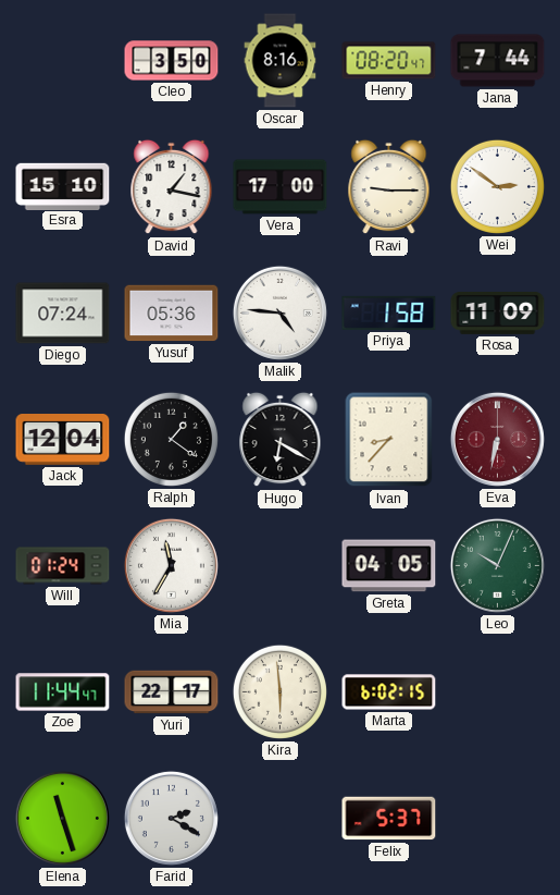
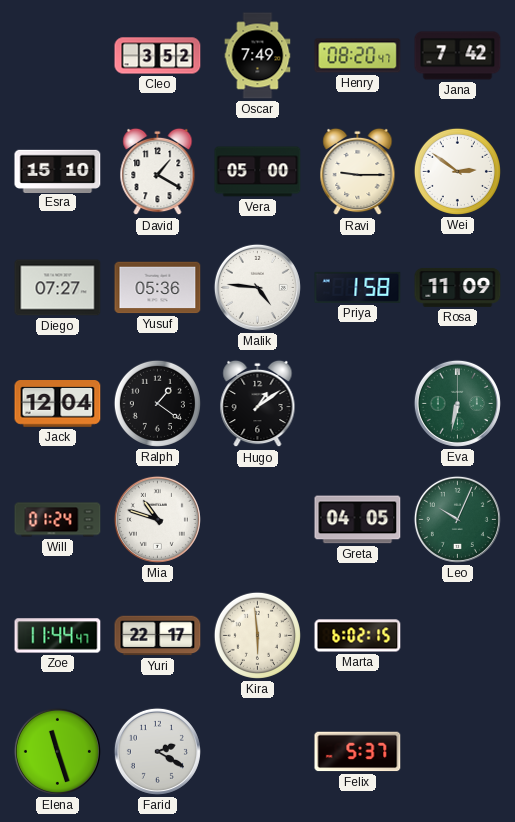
Cleo: 3:50 -> 3:52
Oscar: 8:16 -> 7:49
Jana: 7:44 -> 7:42
David: 1:17 -> 1:20
Vera: 17:00 -> 05:00
Diego: 07:24 -> 07:27
Hugo: 6:20 -> 1:09
Ivan: 8:37 -> none
Eva dial: burgundy -> green
Mia: 11:35 -> 10:48
